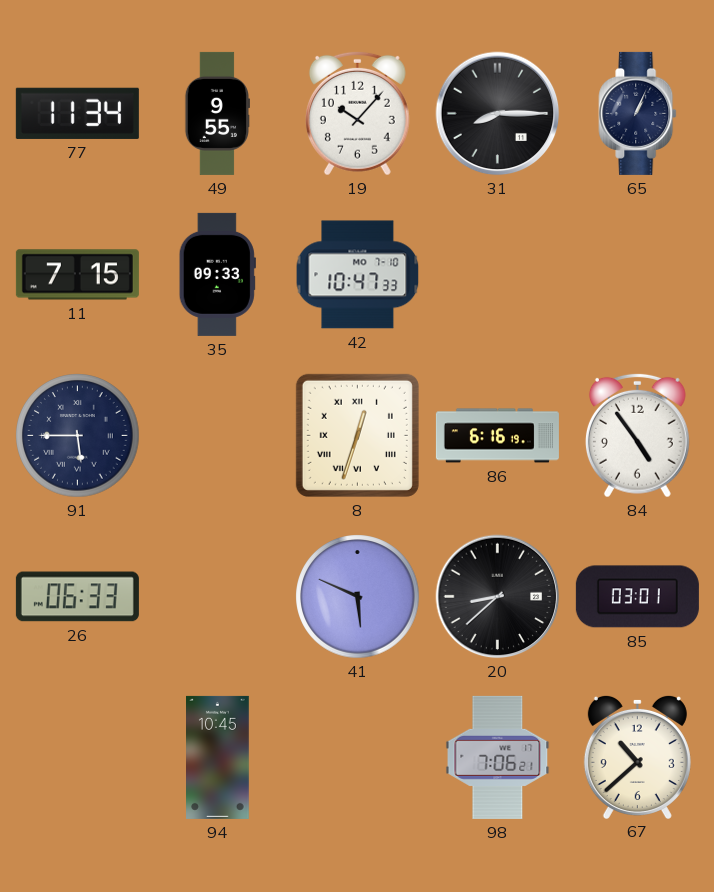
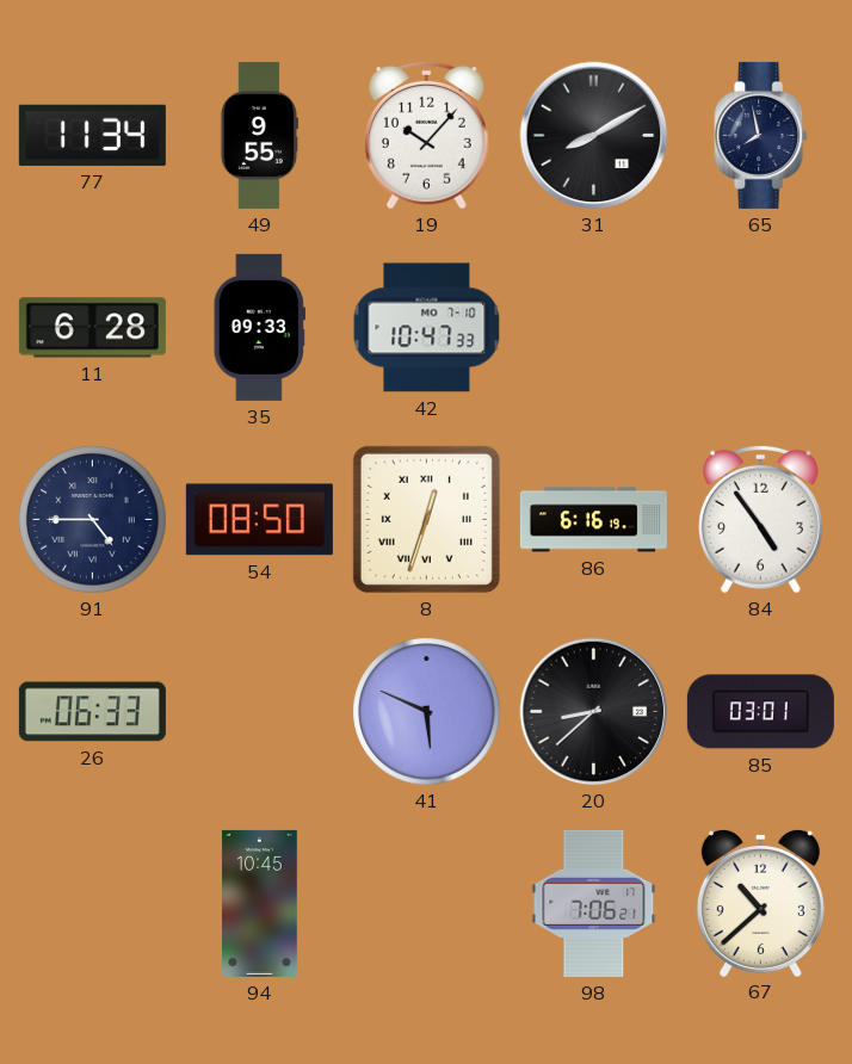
31: 8:15 -> 8:10
65: 1:04 -> 7:58
11: 7:15 -> 6:28
91: 5:45 -> 4:45
54: none -> 08:50
